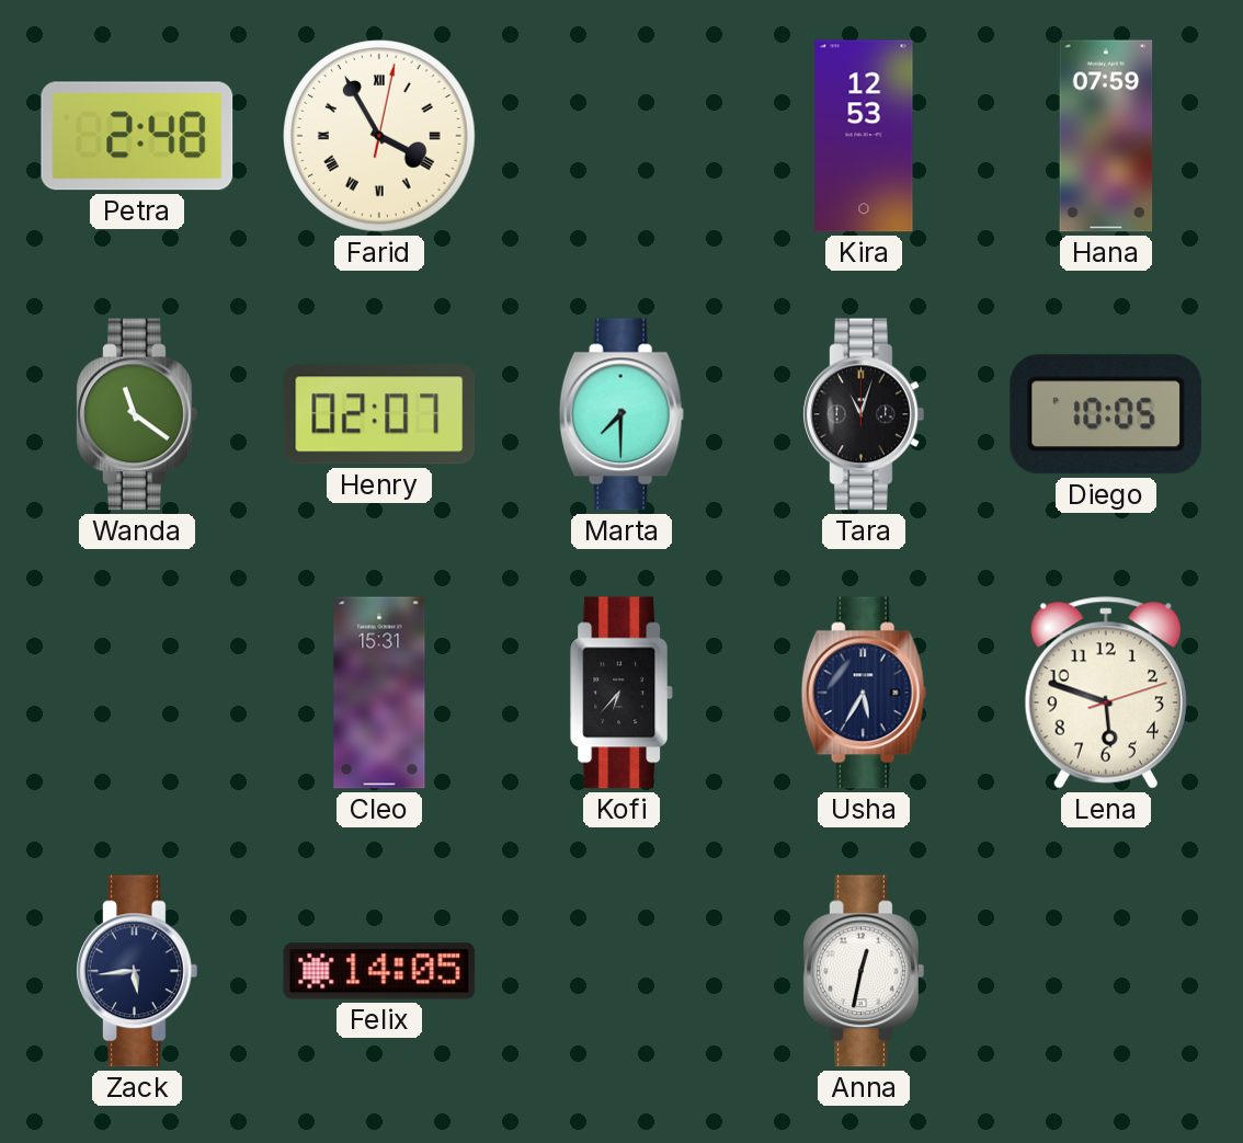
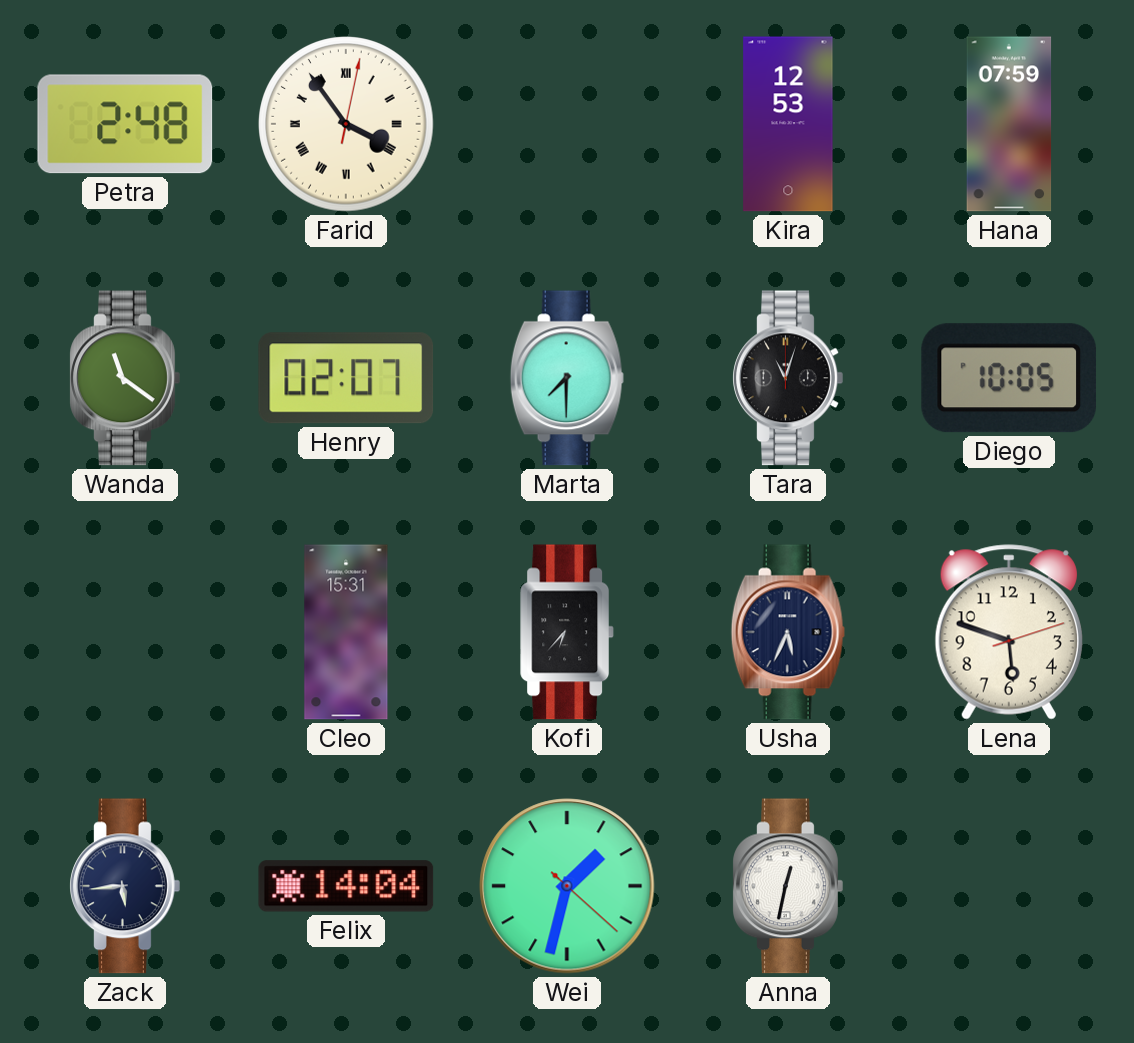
Farid: 3:55 -> 3:54
Usha: 5:35 -> 5:34
Felix: 14:05 -> 14:04
Wei: none -> 1:32
